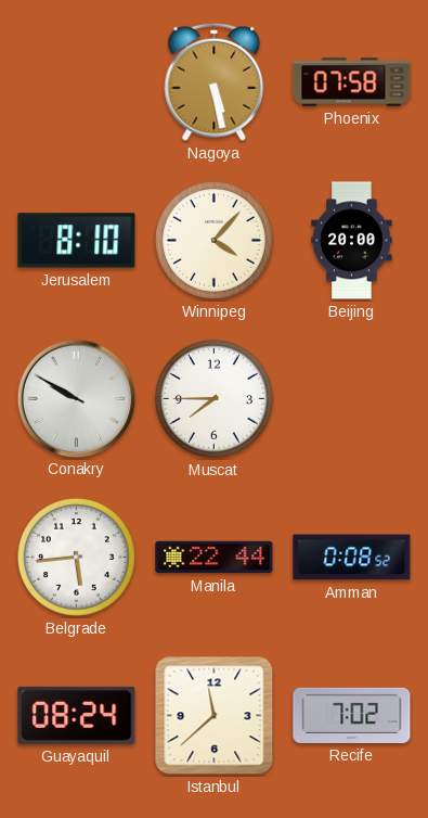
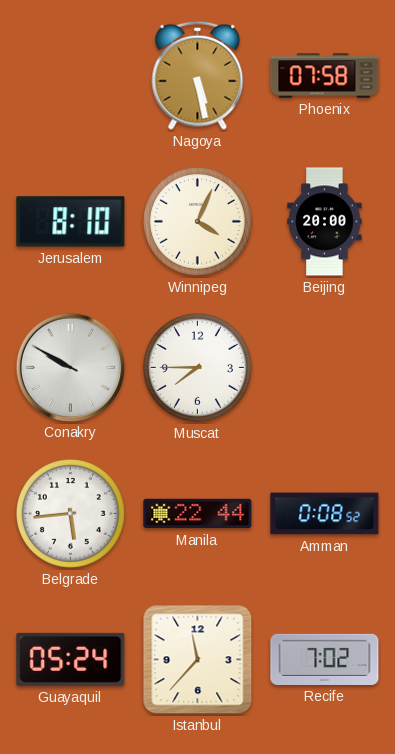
Winnipeg: 4:07 -> 4:04
Guayaquil: 08:24 -> 05:24
Istanbul: 11:38 -> 11:37
